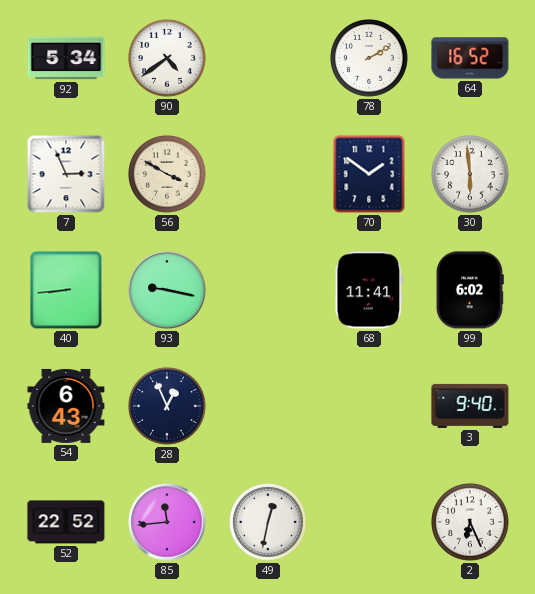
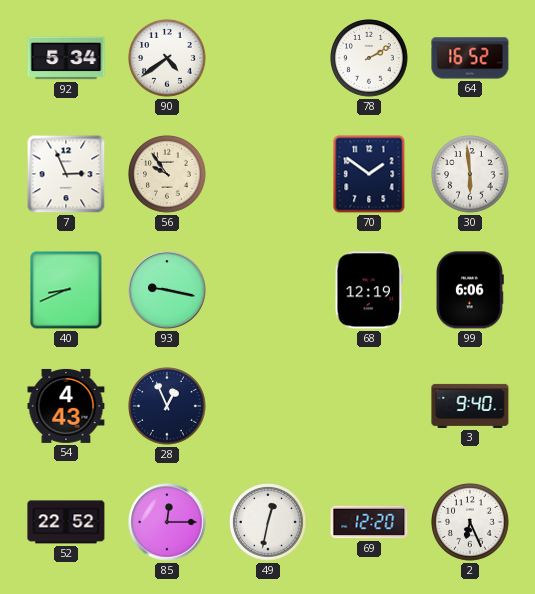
56: 3:50 -> 9:54
40: 8:44 -> 8:41
68: 11:41 -> 12:19
99: 6:02 -> 6:06
54: 6:43 -> 4:43
85: 11:44 -> 12:15
69: none -> 12:20
